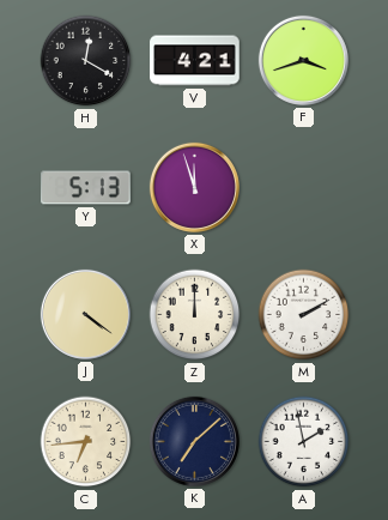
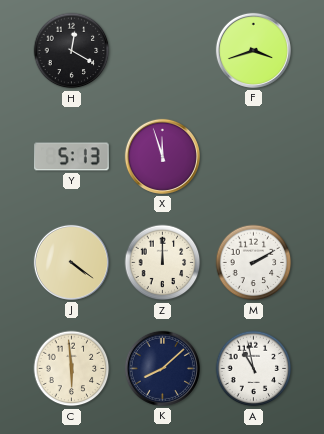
V: 4:21 -> none
C: 6:44 -> 5:59
K: 7:08 -> 8:08
A: 1:58 -> 10:58
